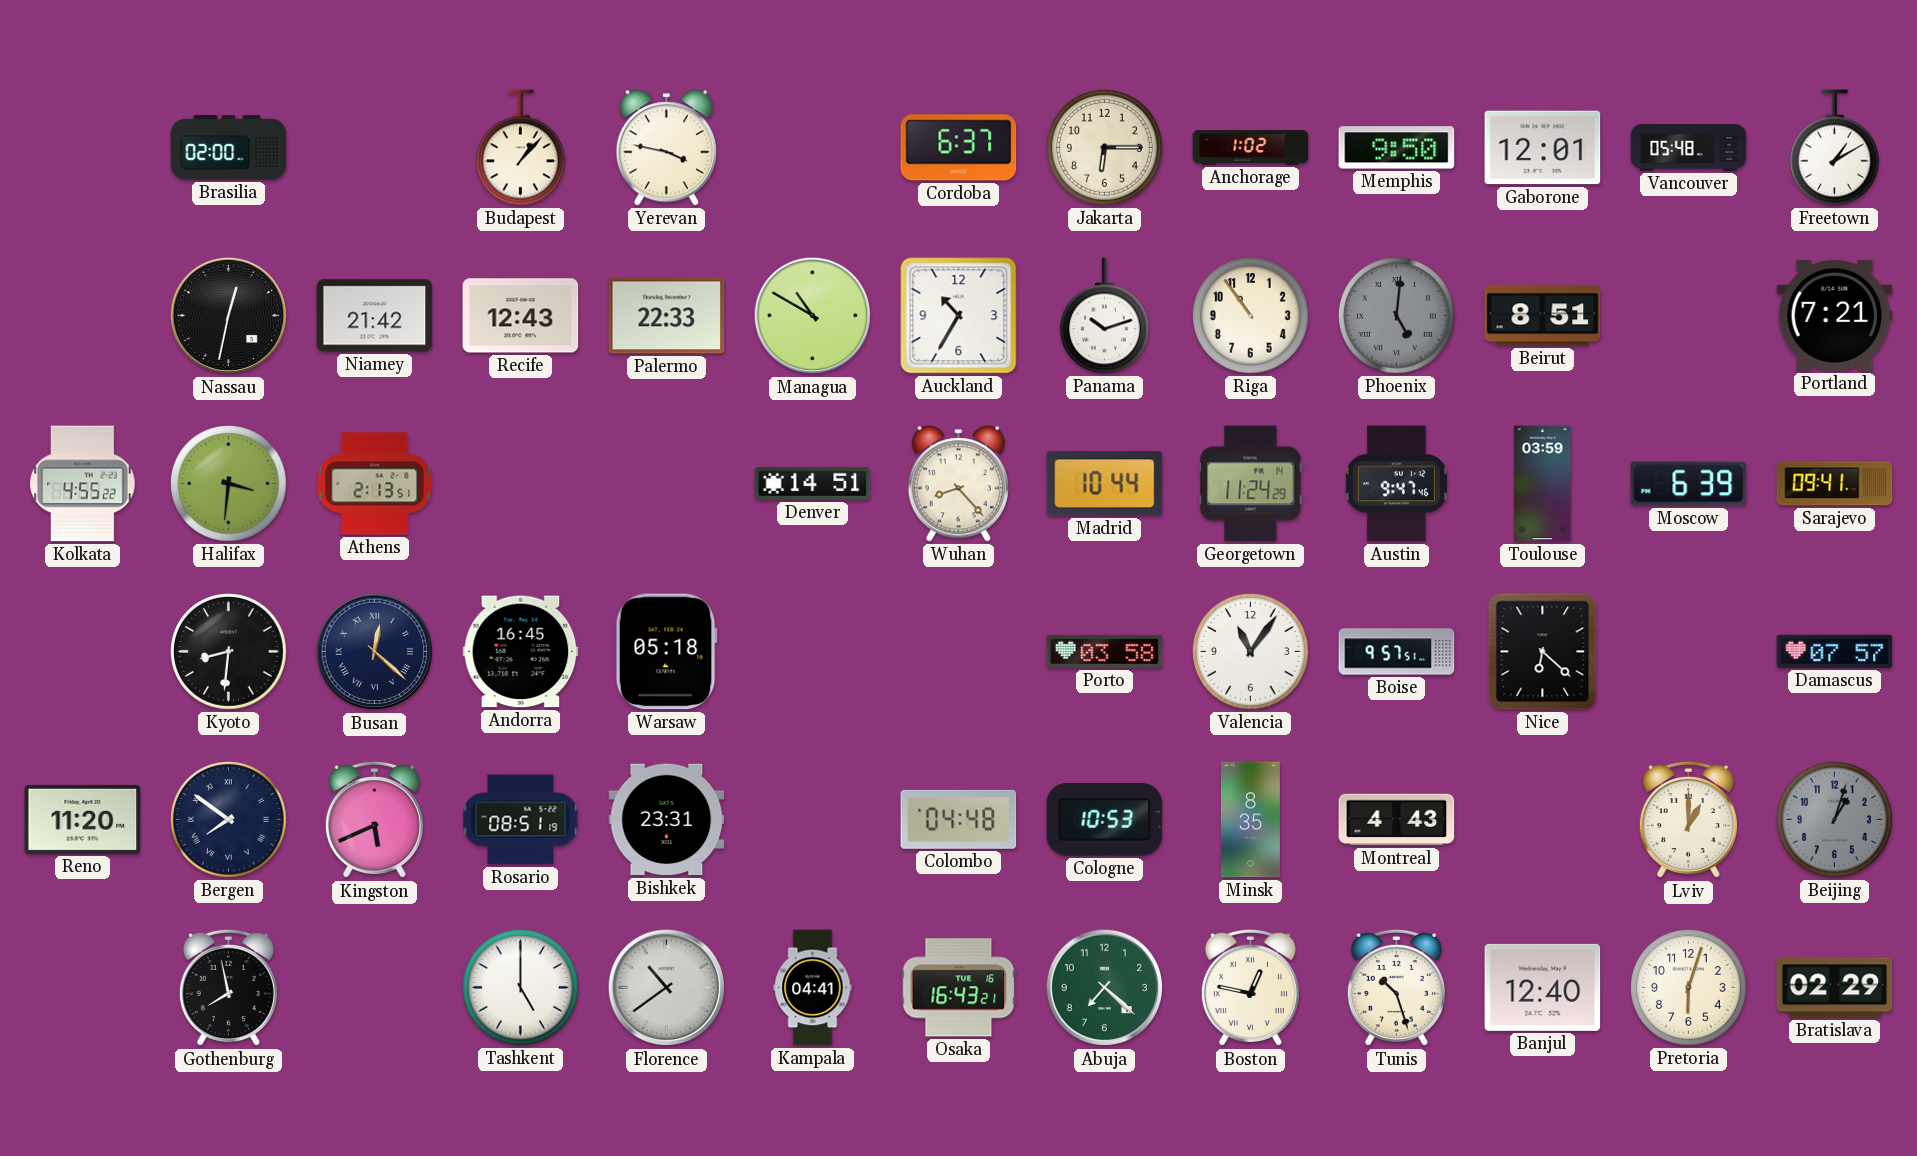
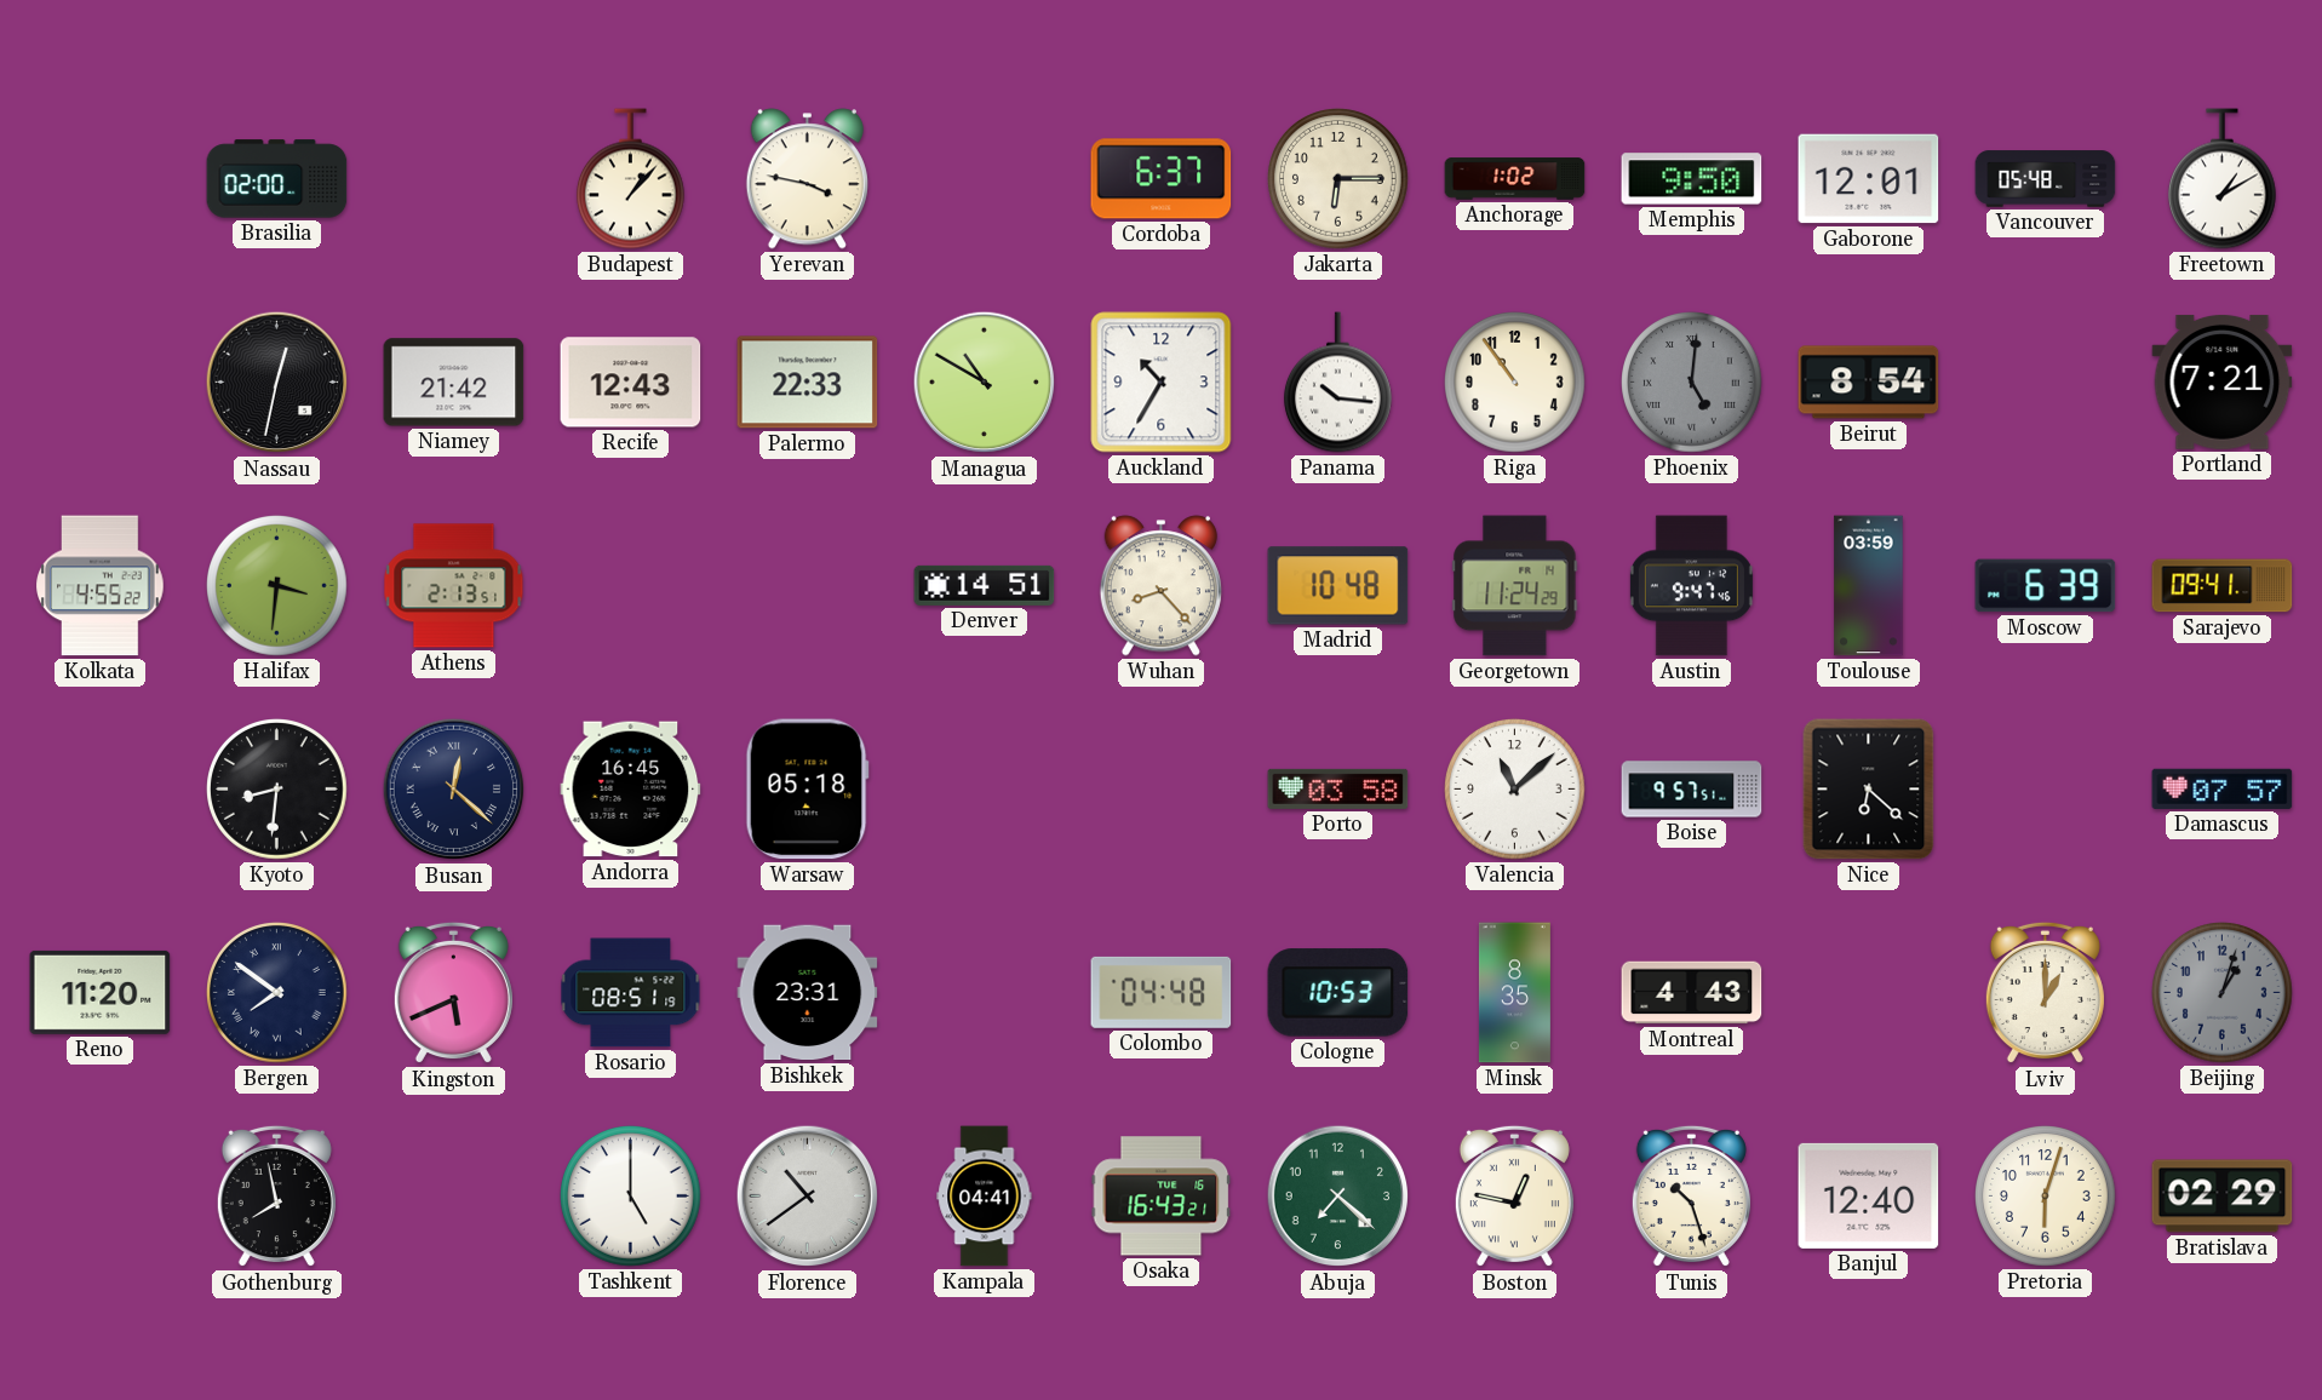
Panama: 10:12 -> 10:16
Beirut: 8:51 -> 8:54
Madrid: 10:44 -> 10:48
Valencia: 11:06 -> 11:08
